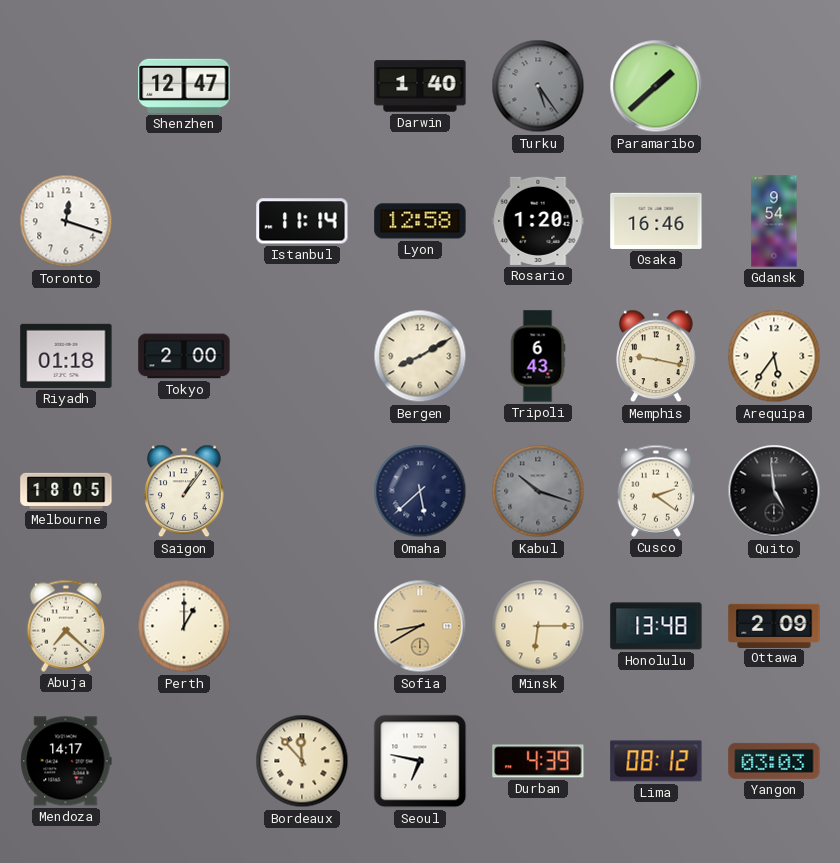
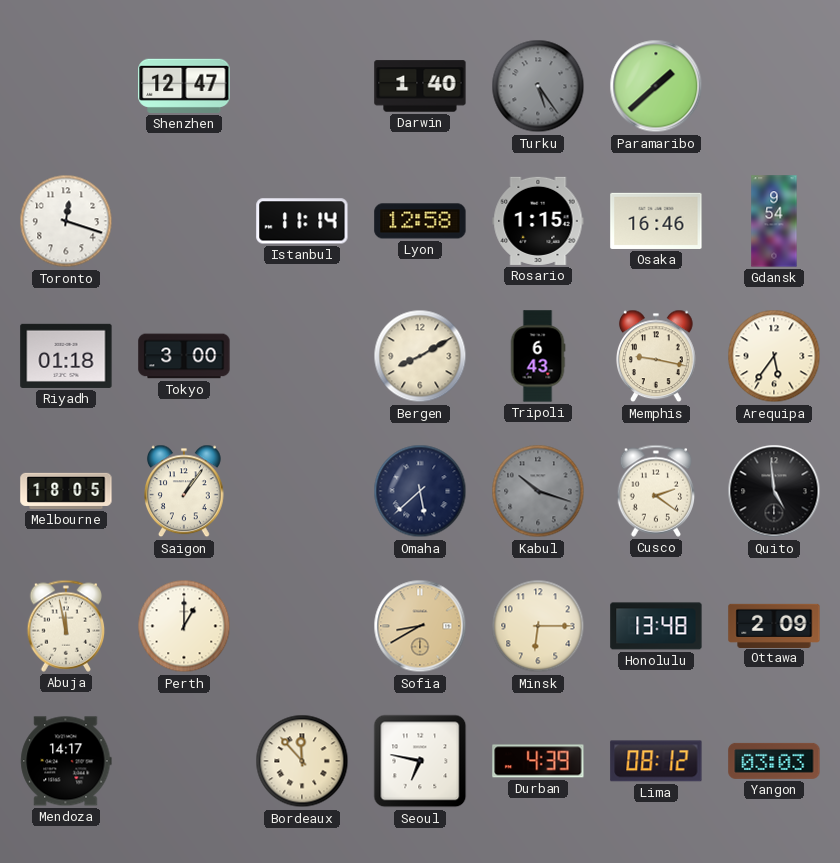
Rosario: 1:20 -> 1:15
Tokyo: 2:00 -> 3:00
Abuja: 7:22 -> 11:58
